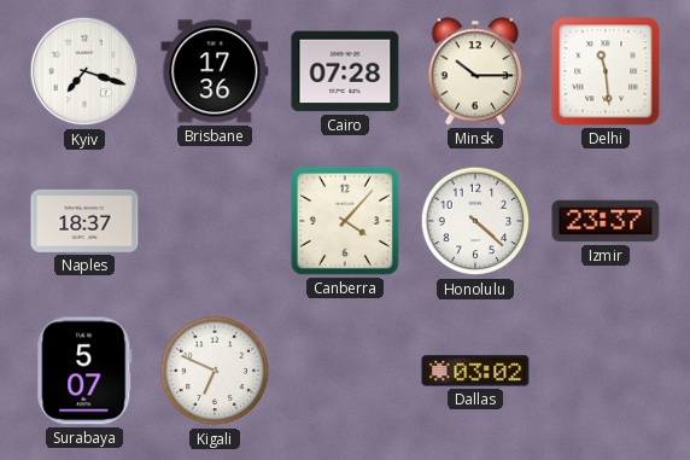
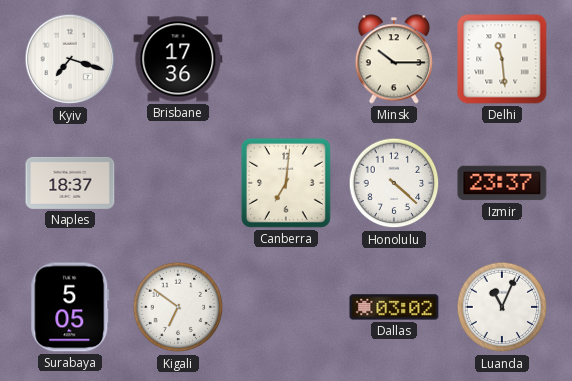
Cairo: 07:28 -> none
Canberra: 4:07 -> 7:01
Surabaya: 5:07 -> 5:05
Kigali: 6:49 -> 6:51
Luanda: none -> 11:04
